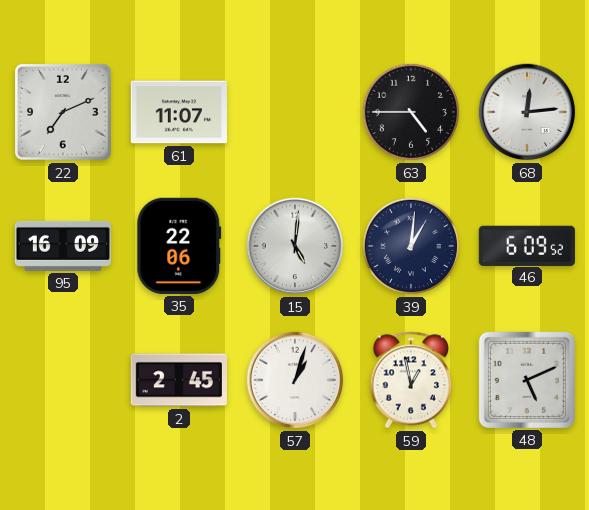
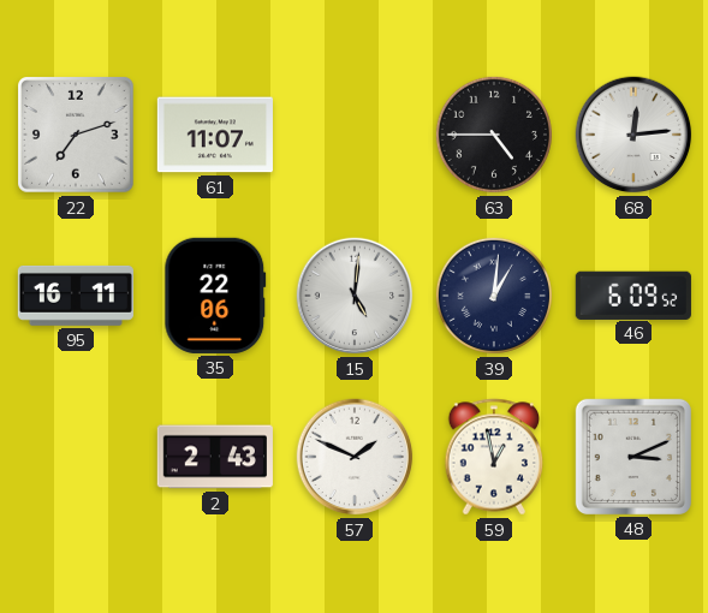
22: 7:11 -> 7:12
95: 16:09 -> 16:11
2: 2:45 -> 2:43
57: 1:03 -> 1:49
48: 5:11 -> 3:11
